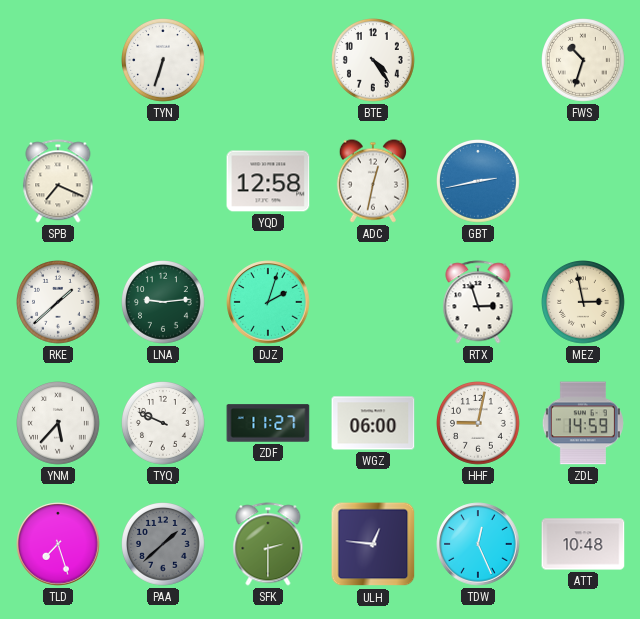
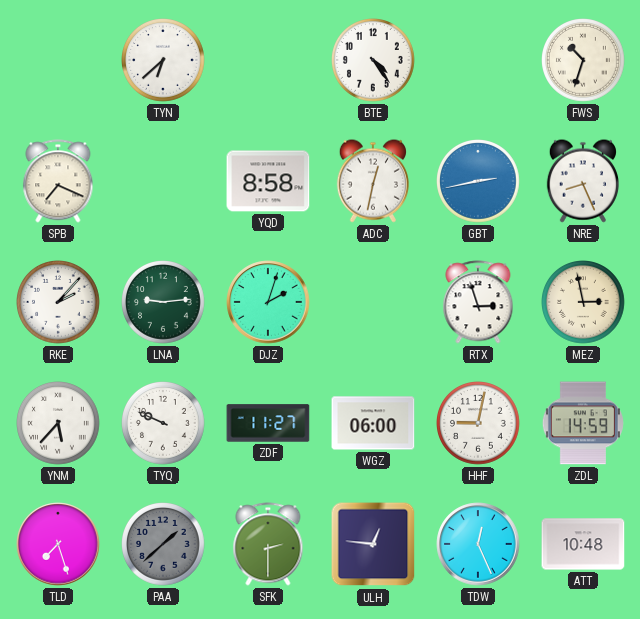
TYN: 6:33 -> 6:38
YQD: 12:58 -> 8:58
NRE: none -> 8:26
RKE: 1:38 -> 2:07
